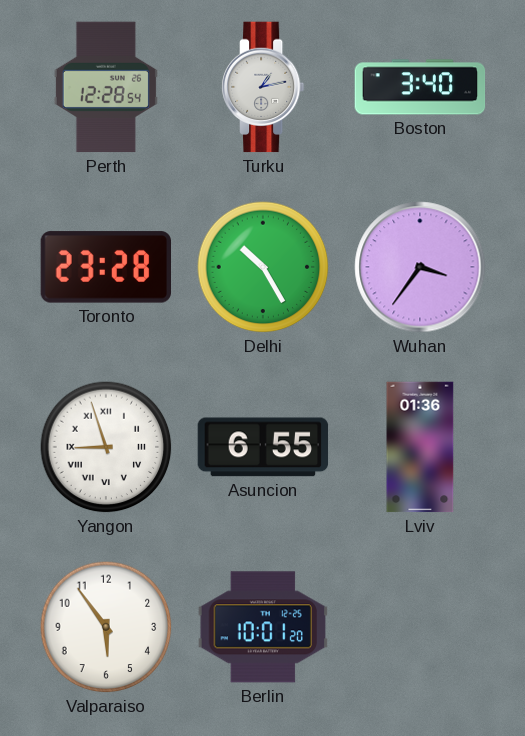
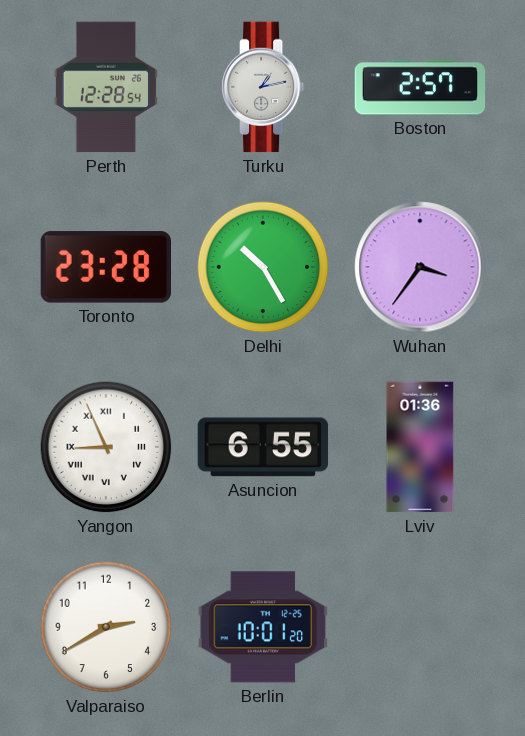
Boston: 3:40 -> 2:57
Yangon: 8:57 -> 8:56
Valparaiso: 5:54 -> 2:40
